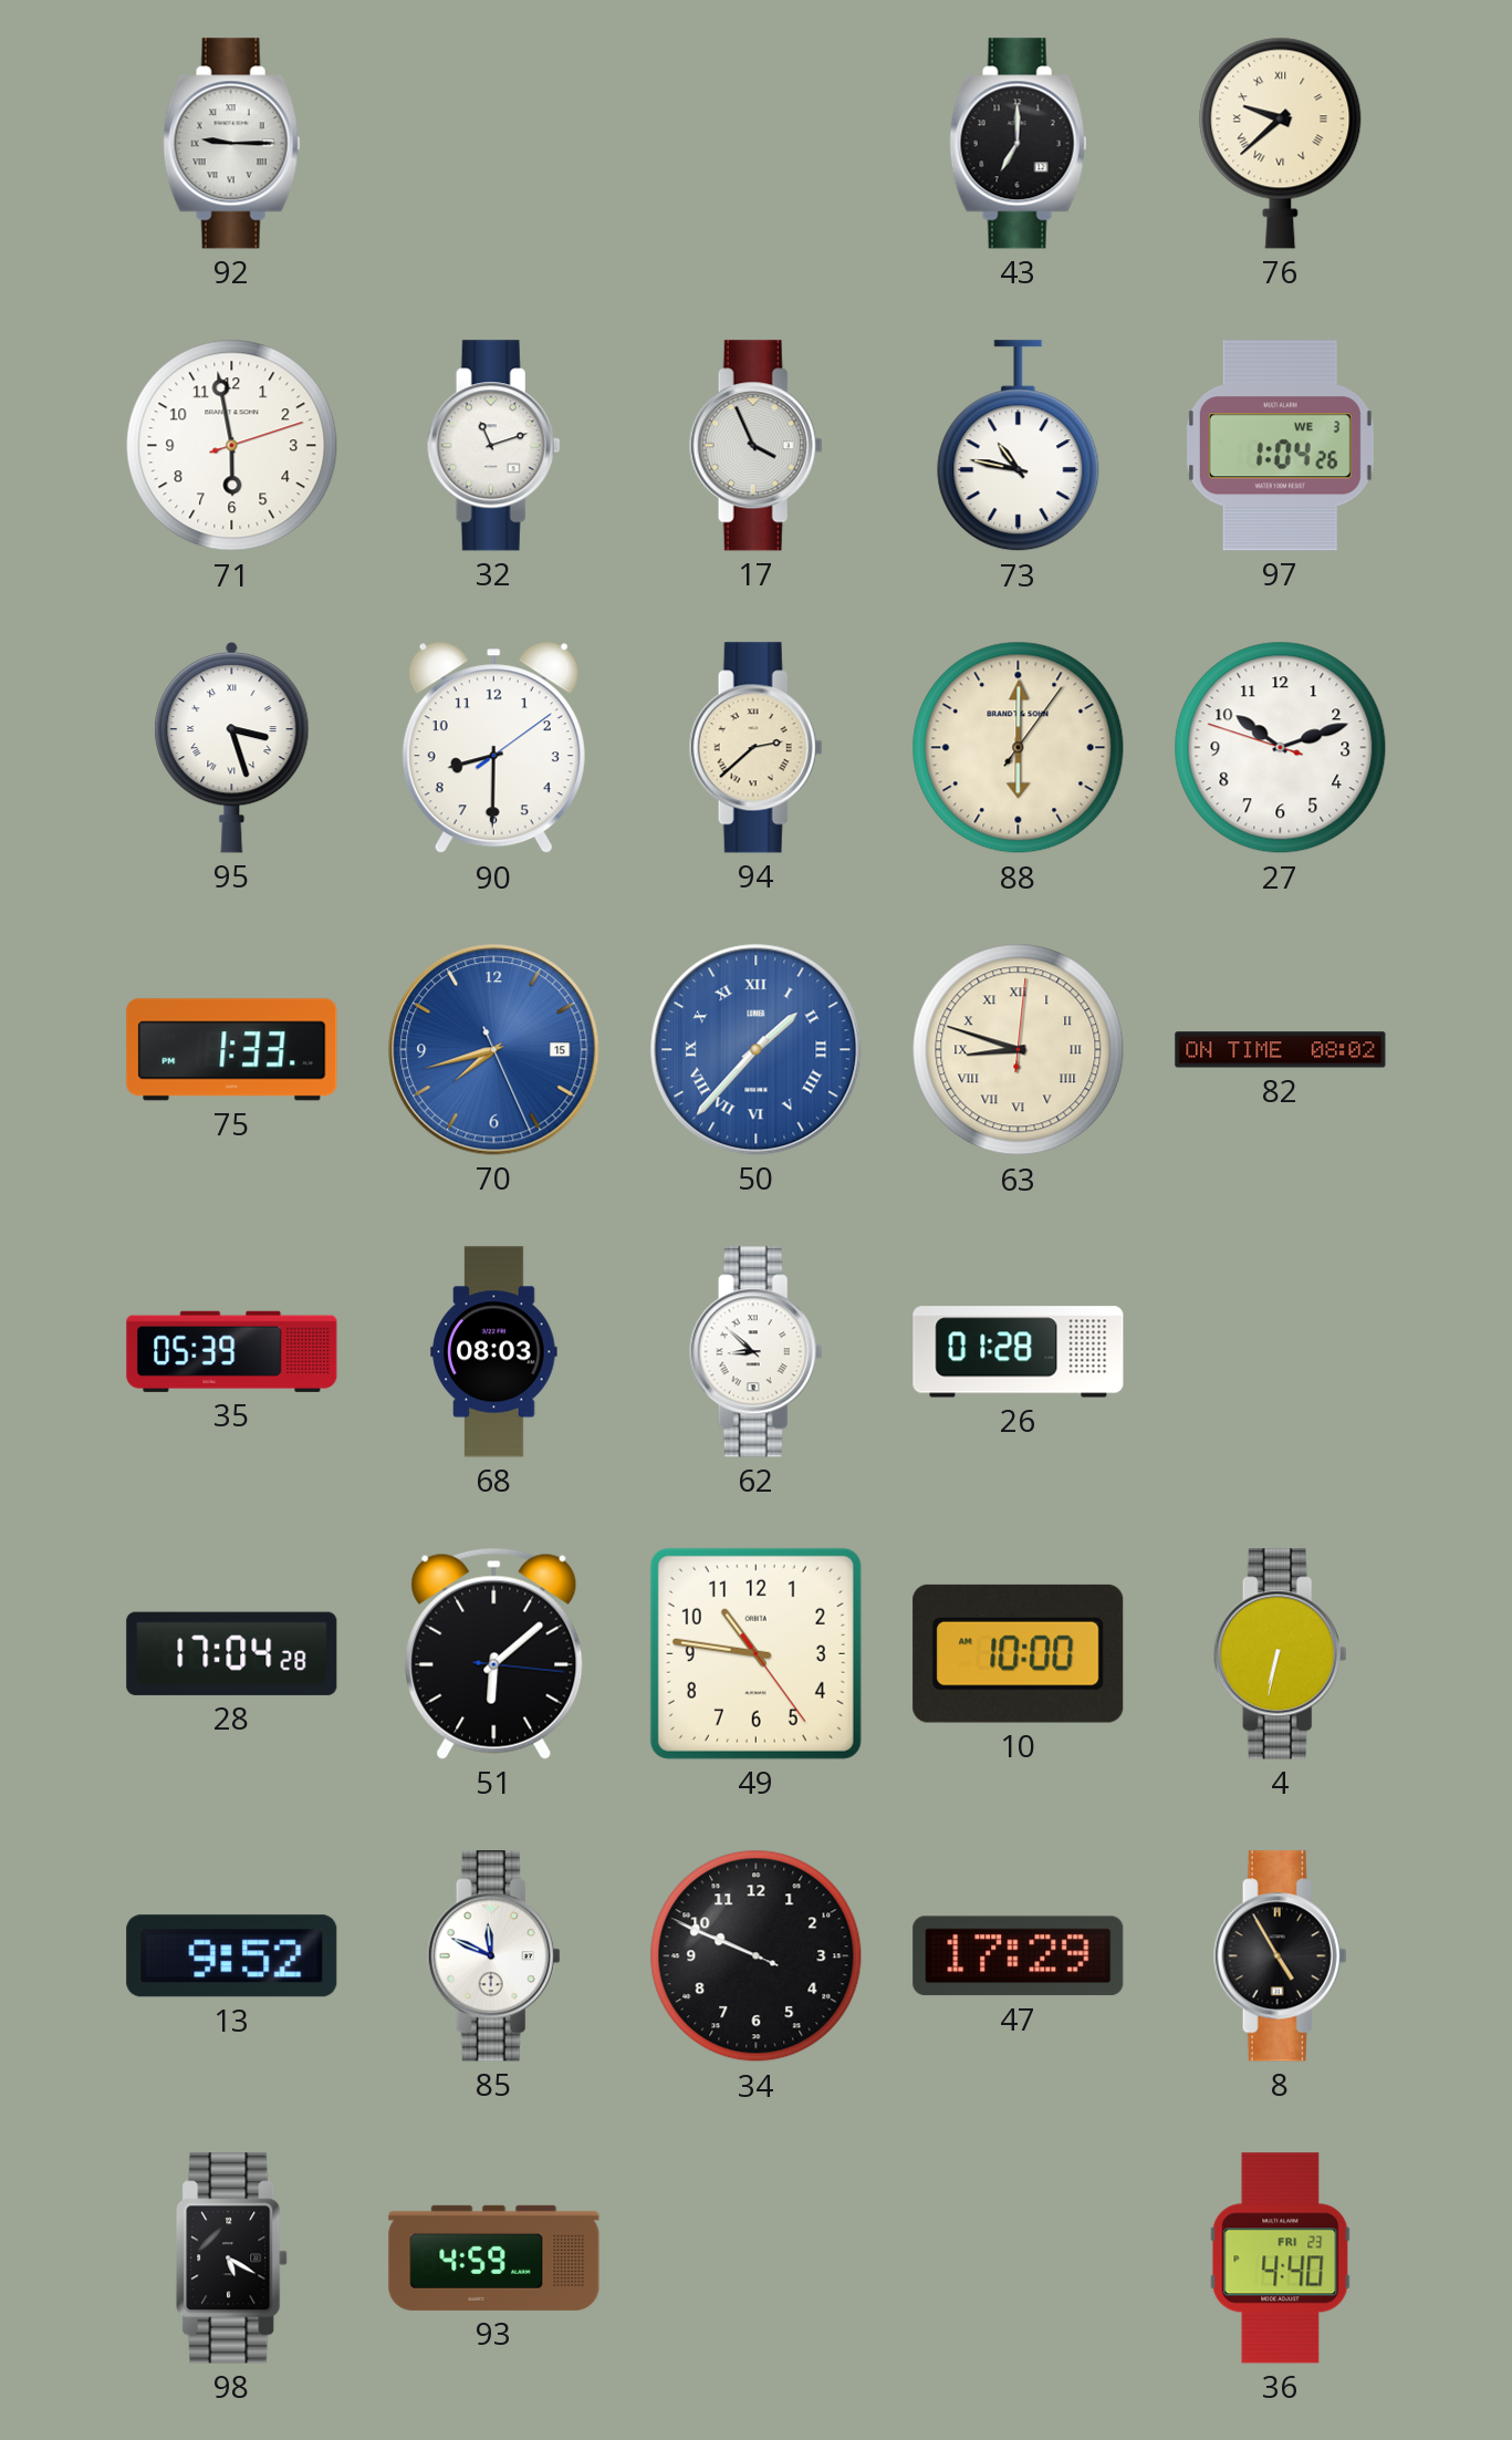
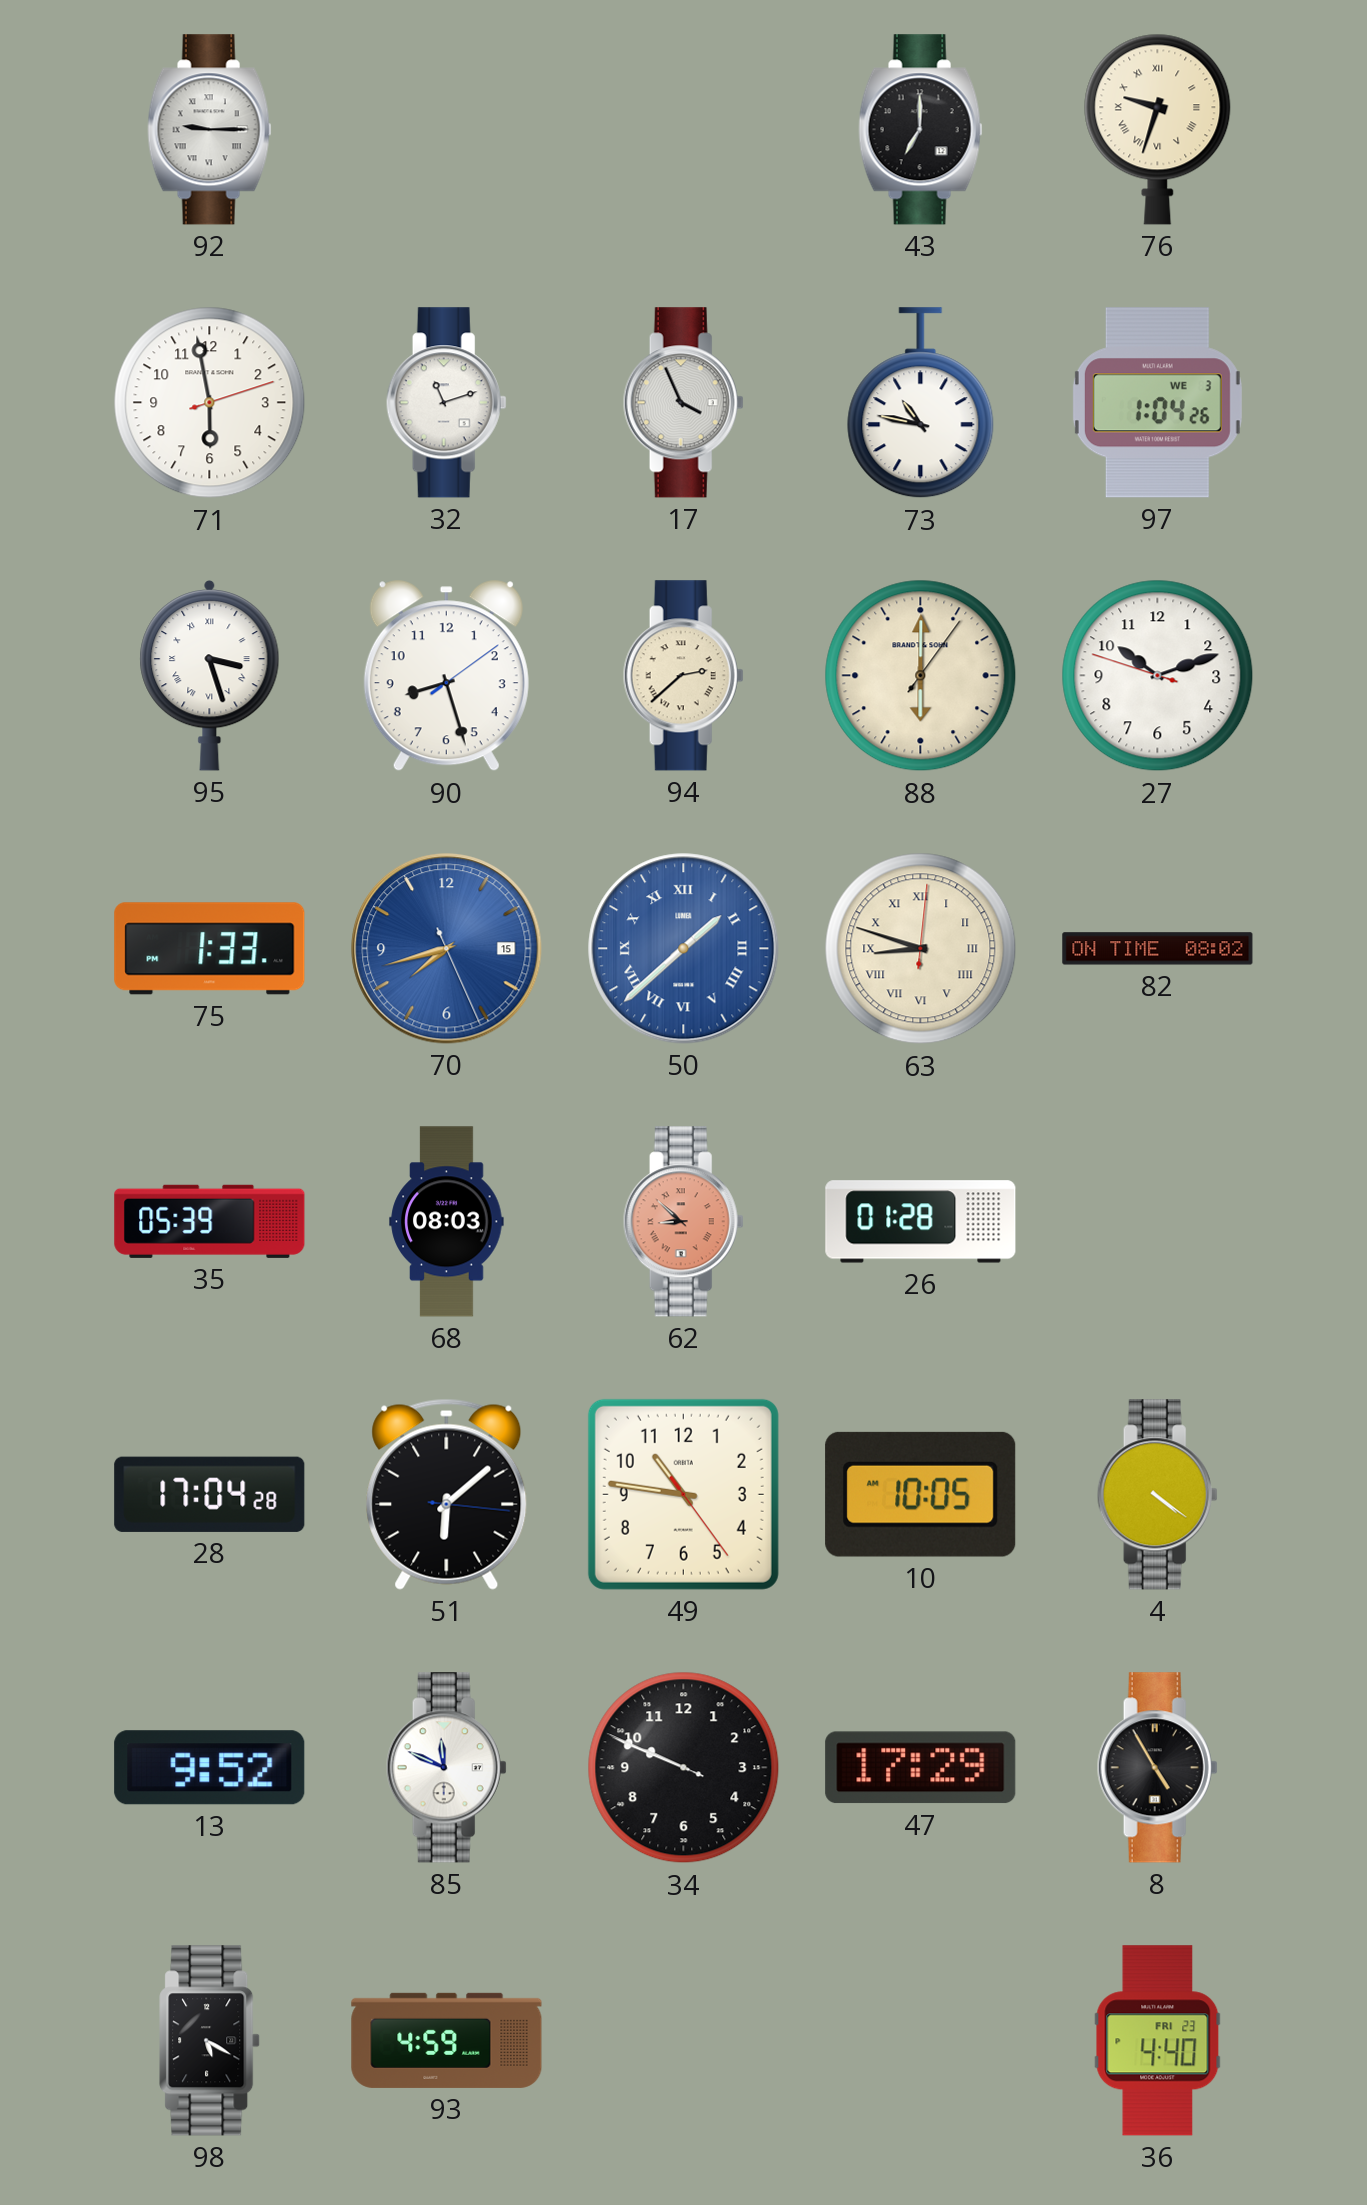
76: 9:38 -> 9:33
90: 8:30 -> 8:27
50: 1:37 -> 1:38
62 dial: white -> salmon
10: 10:00 -> 10:05
4: 6:32 -> 4:21
